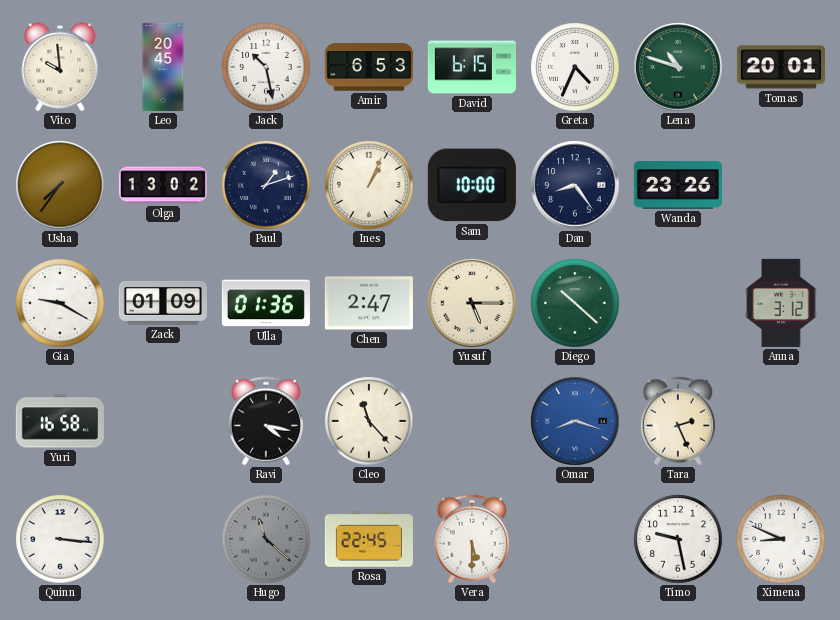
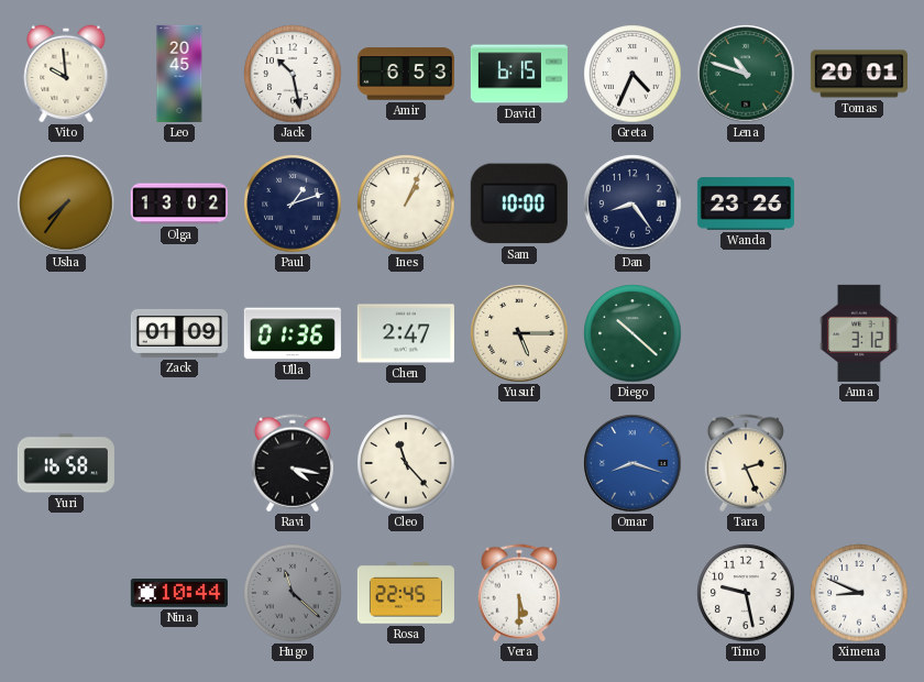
Gia: 9:20 -> none
Quinn: 3:16 -> none
Nina: none -> 10:44
